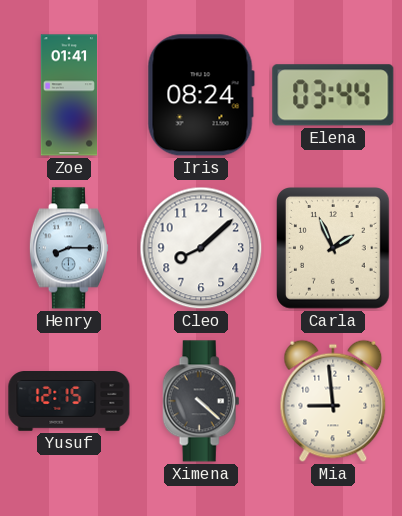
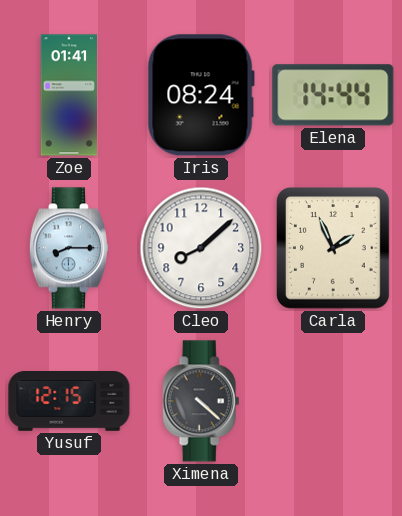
Elena: 03:44 -> 14:44
Mia: 8:59 -> none
